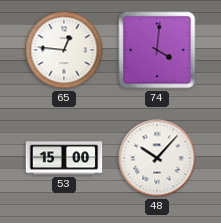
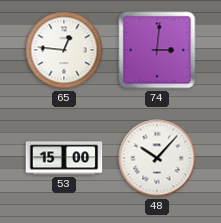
74: 4:01 -> 3:01
